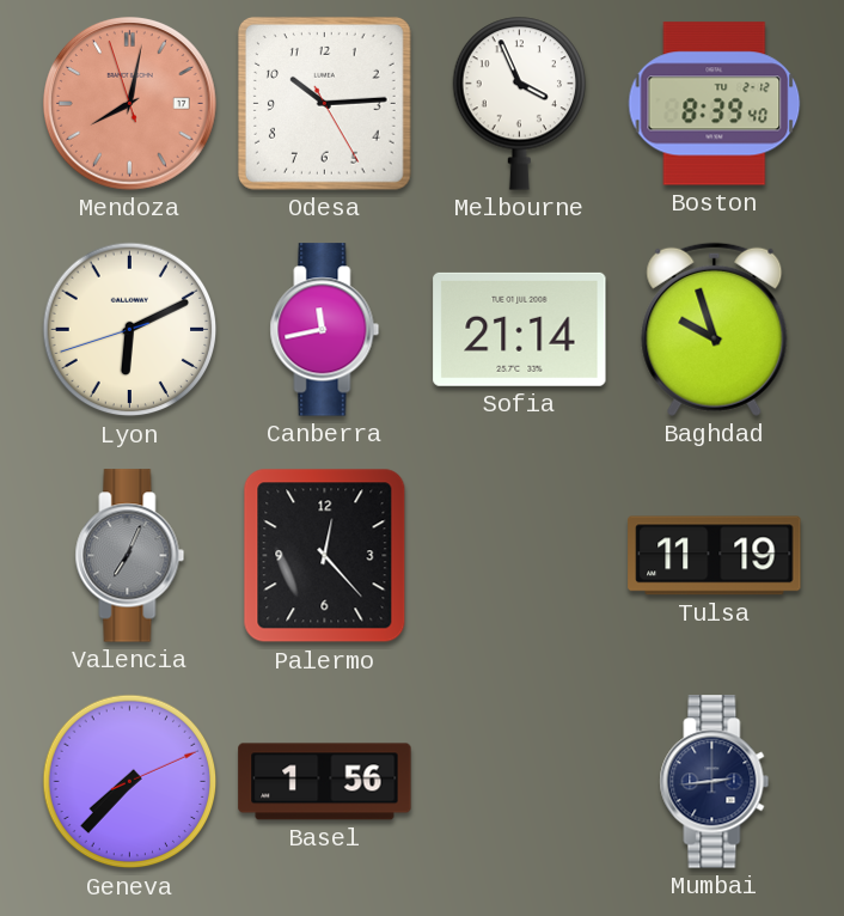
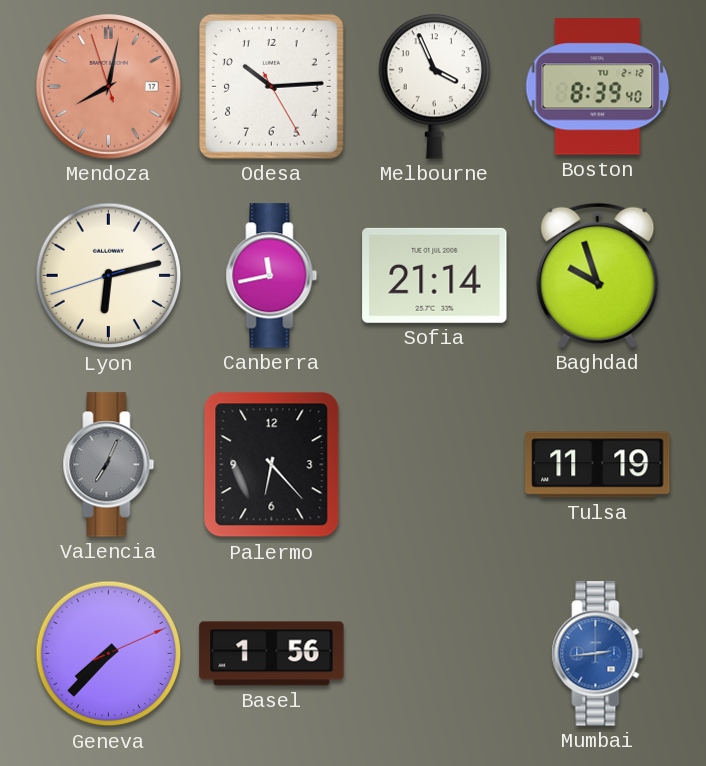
Lyon: 6:10 -> 6:12
Palermo: 12:23 -> 6:23
Mumbai dial: navy -> blue
